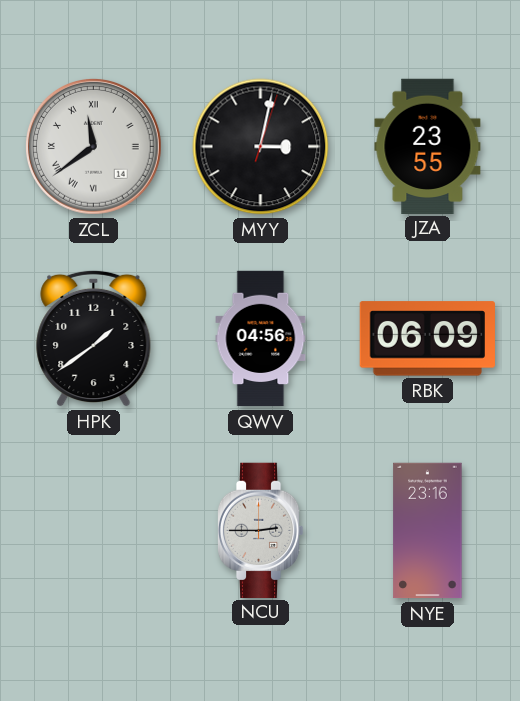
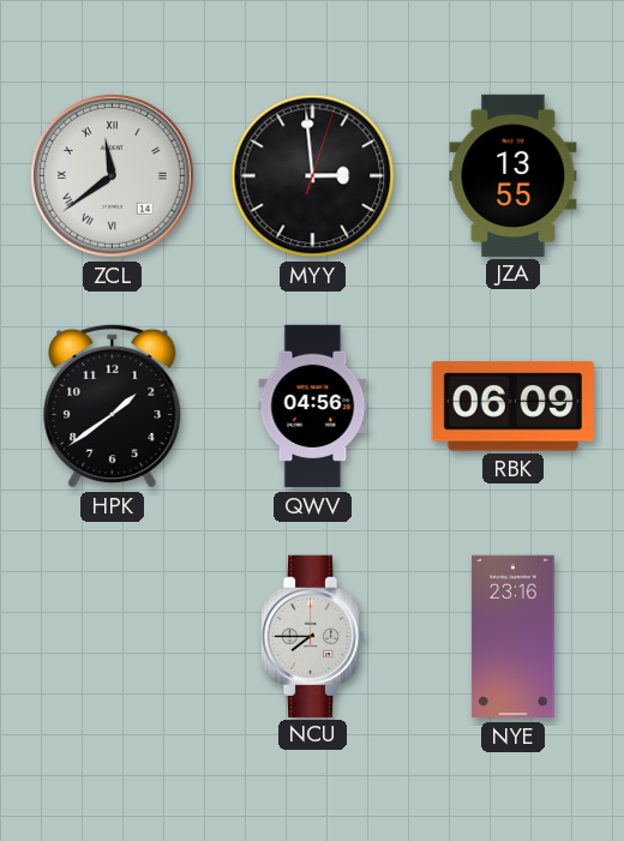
MYY: 3:02 -> 2:59
JZA: 23:55 -> 13:55
NCU: 2:45 -> 7:45
